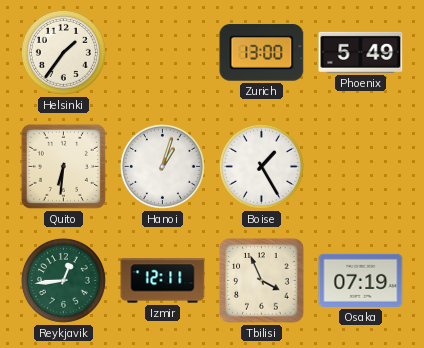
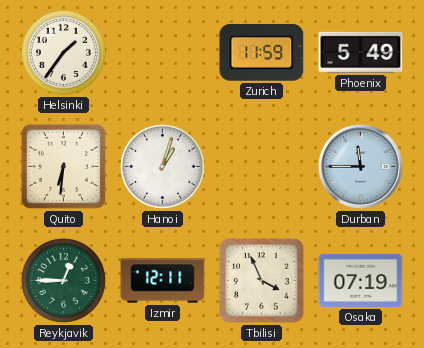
Zurich: 13:00 -> 11:59
Boise: 1:25 -> none
Durban: none -> 11:45
Reykjavik: 12:44 -> 12:45
